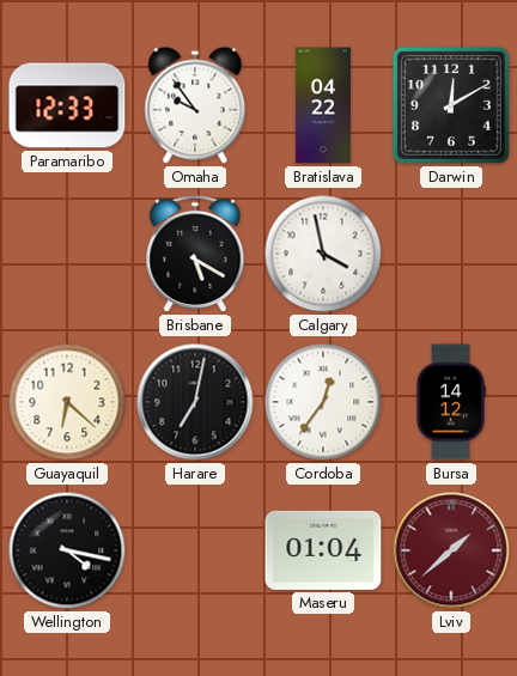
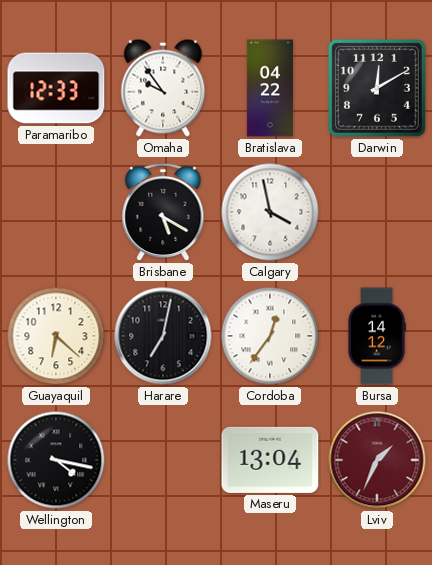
Maseru: 01:04 -> 13:04
Lviv: 1:38 -> 1:34
